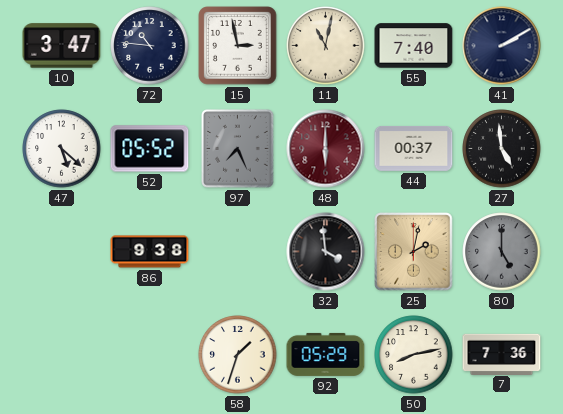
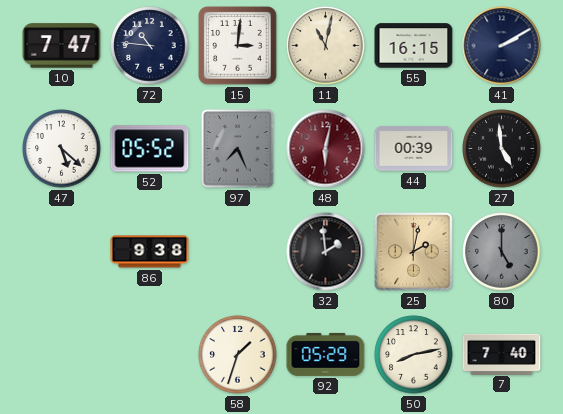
10: 3:47 -> 7:47
15: 2:58 -> 3:01
55: 7:40 -> 16:15
48: 6:00 -> 6:02
44: 00:37 -> 00:39
32: 3:59 -> 1:59
7: 7:36 -> 7:40
